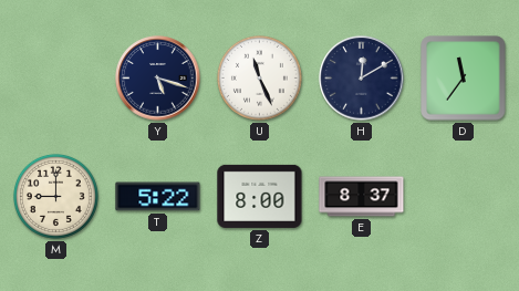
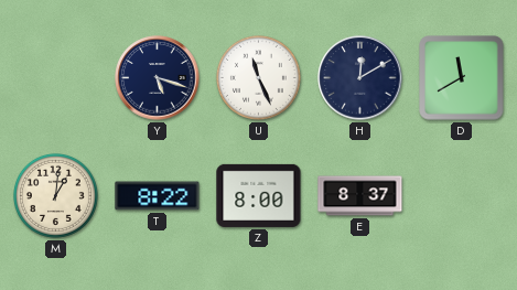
D: 11:36 -> 11:40
M: 9:00 -> 1:01
T: 5:22 -> 8:22
